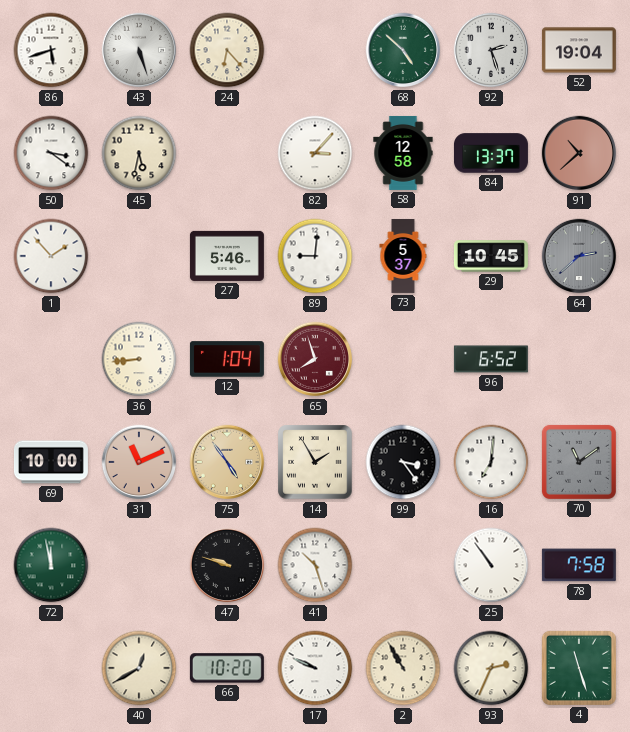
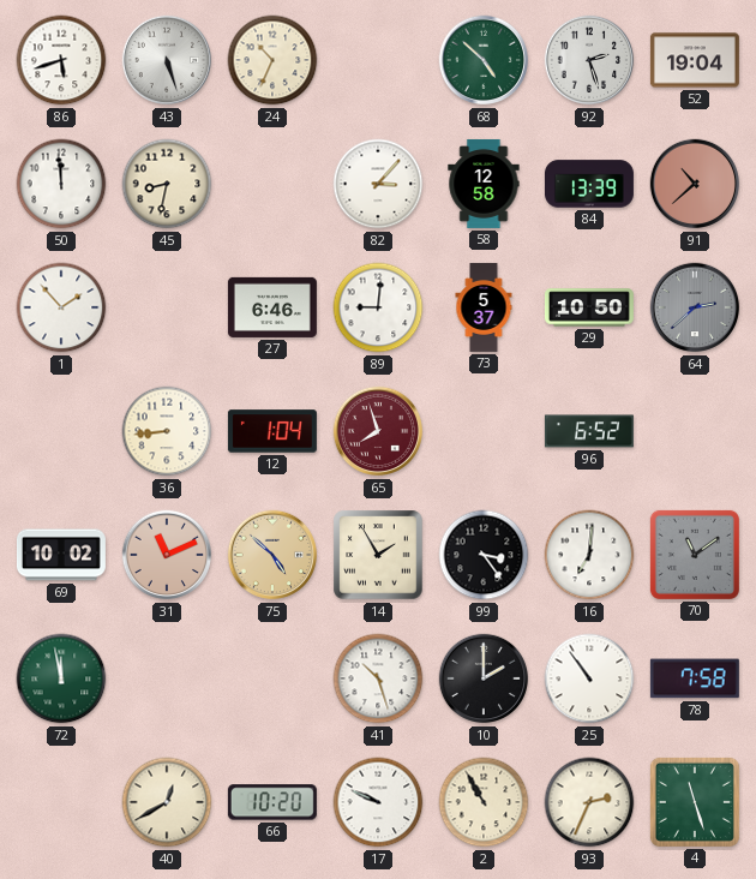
24: 6:23 -> 10:34
50: 3:21 -> 11:59
45: 5:32 -> 8:32
84: 13:37 -> 13:39
27: 5:46 -> 6:46
29: 10:45 -> 10:50
69: 10:00 -> 10:02
75: 4:54 -> 4:52
47: 9:48 -> none
10: none -> 2:00
